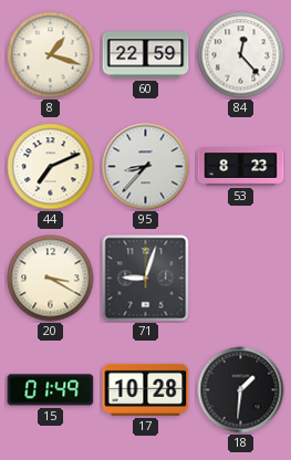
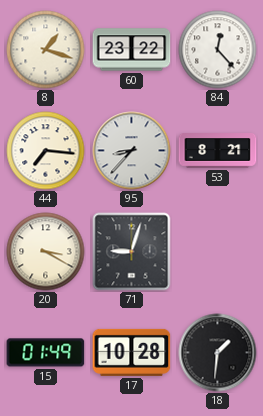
60: 22:59 -> 23:22
44: 7:11 -> 7:16
53: 8:23 -> 8:21
